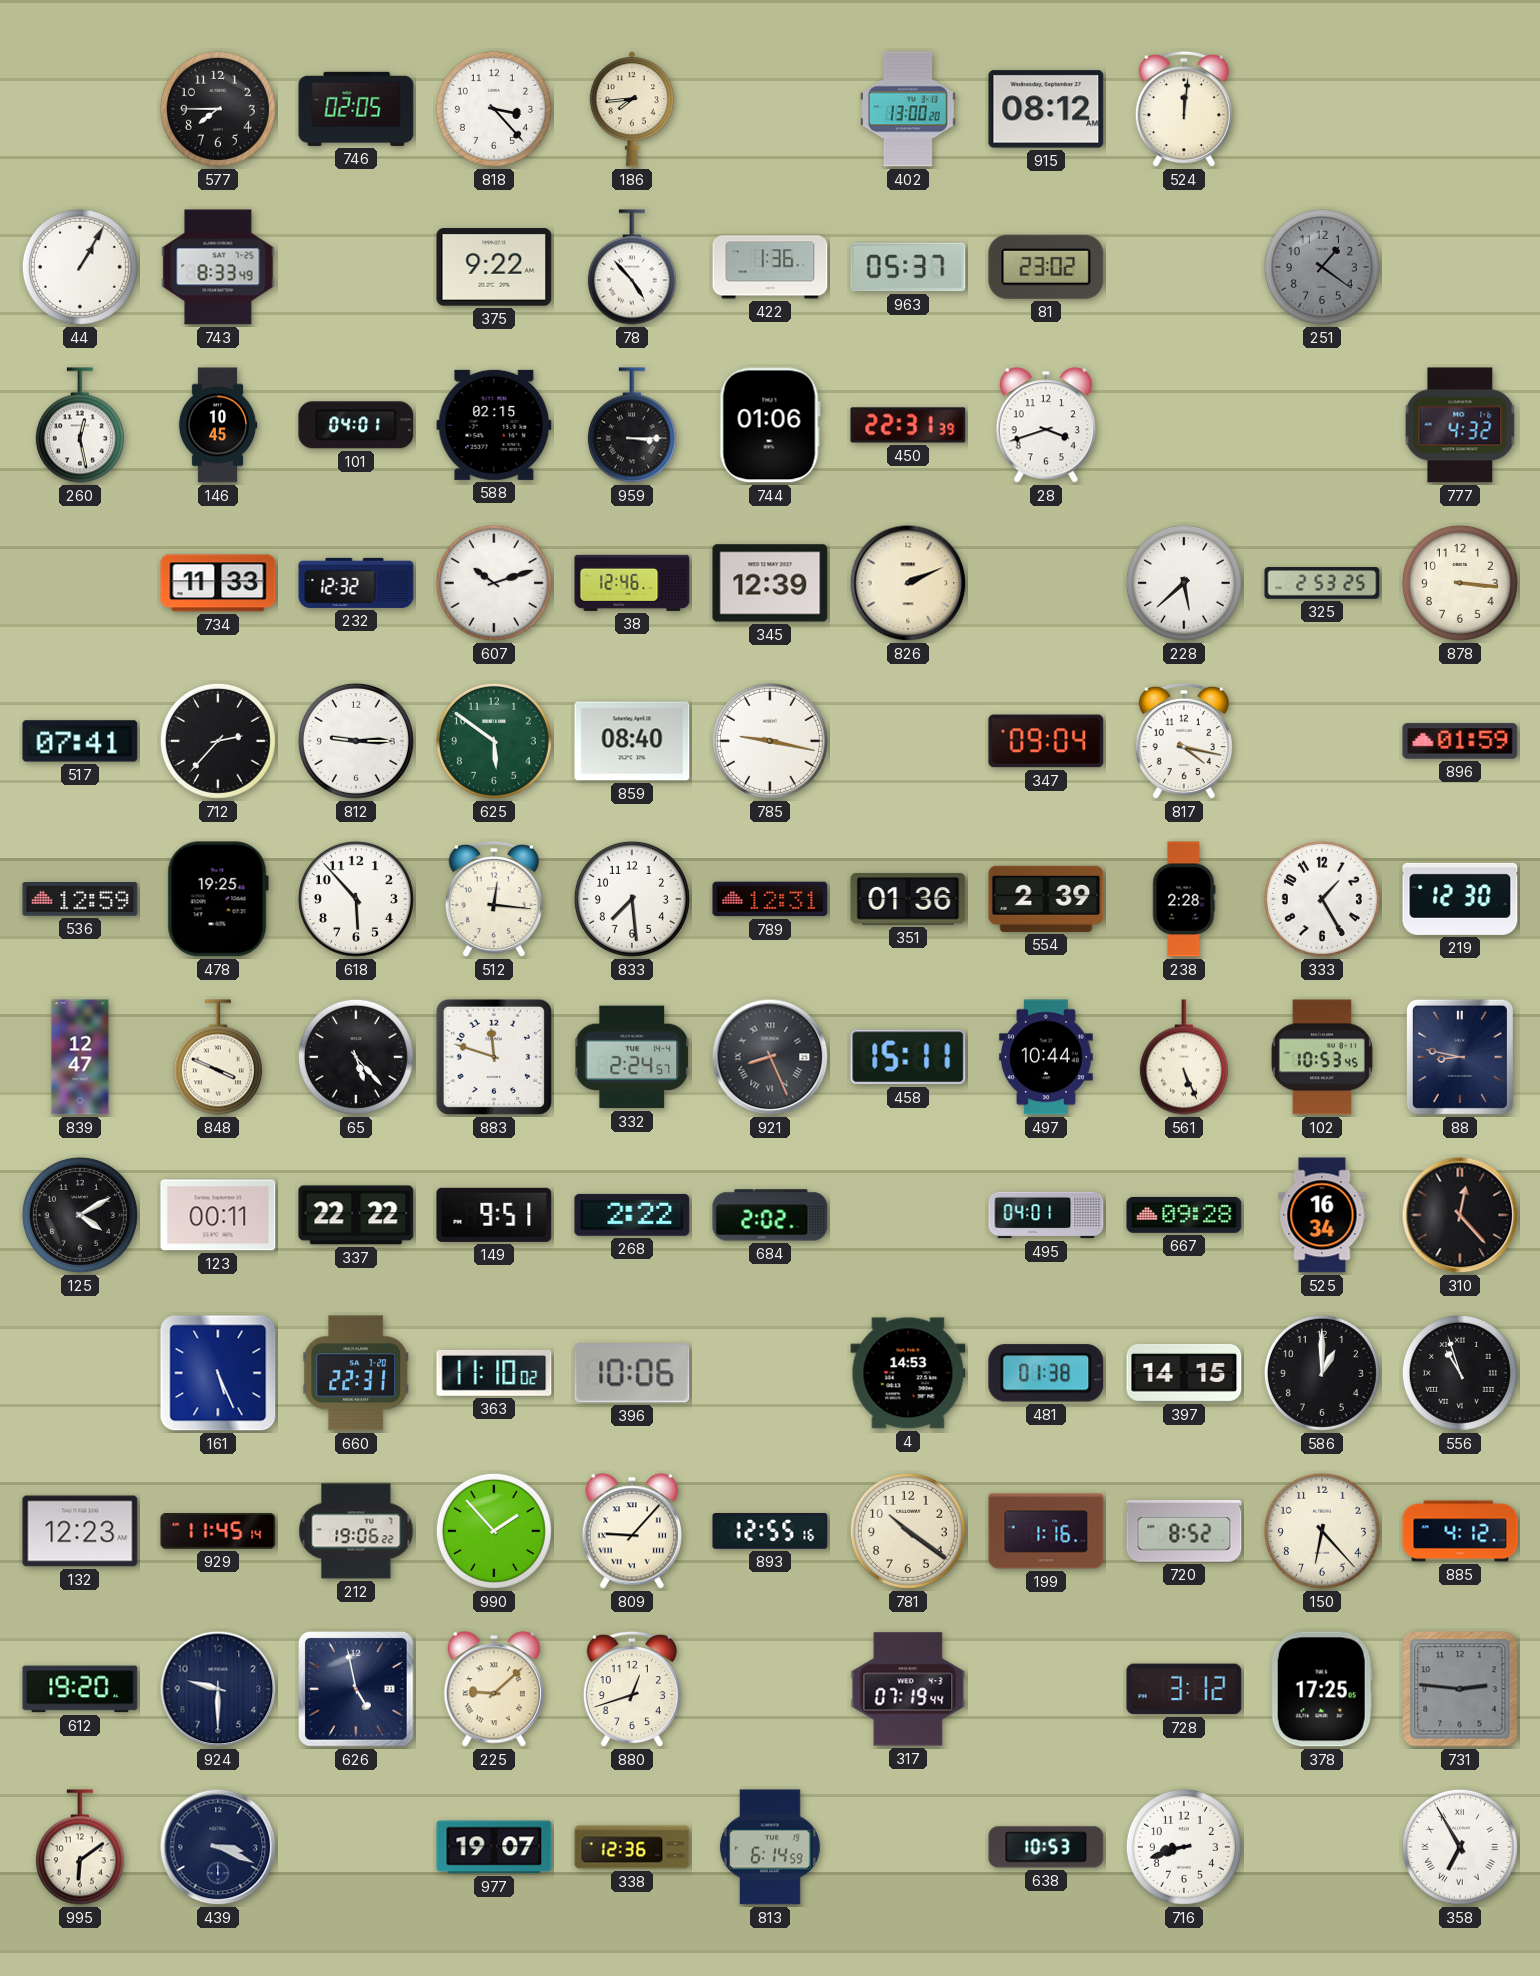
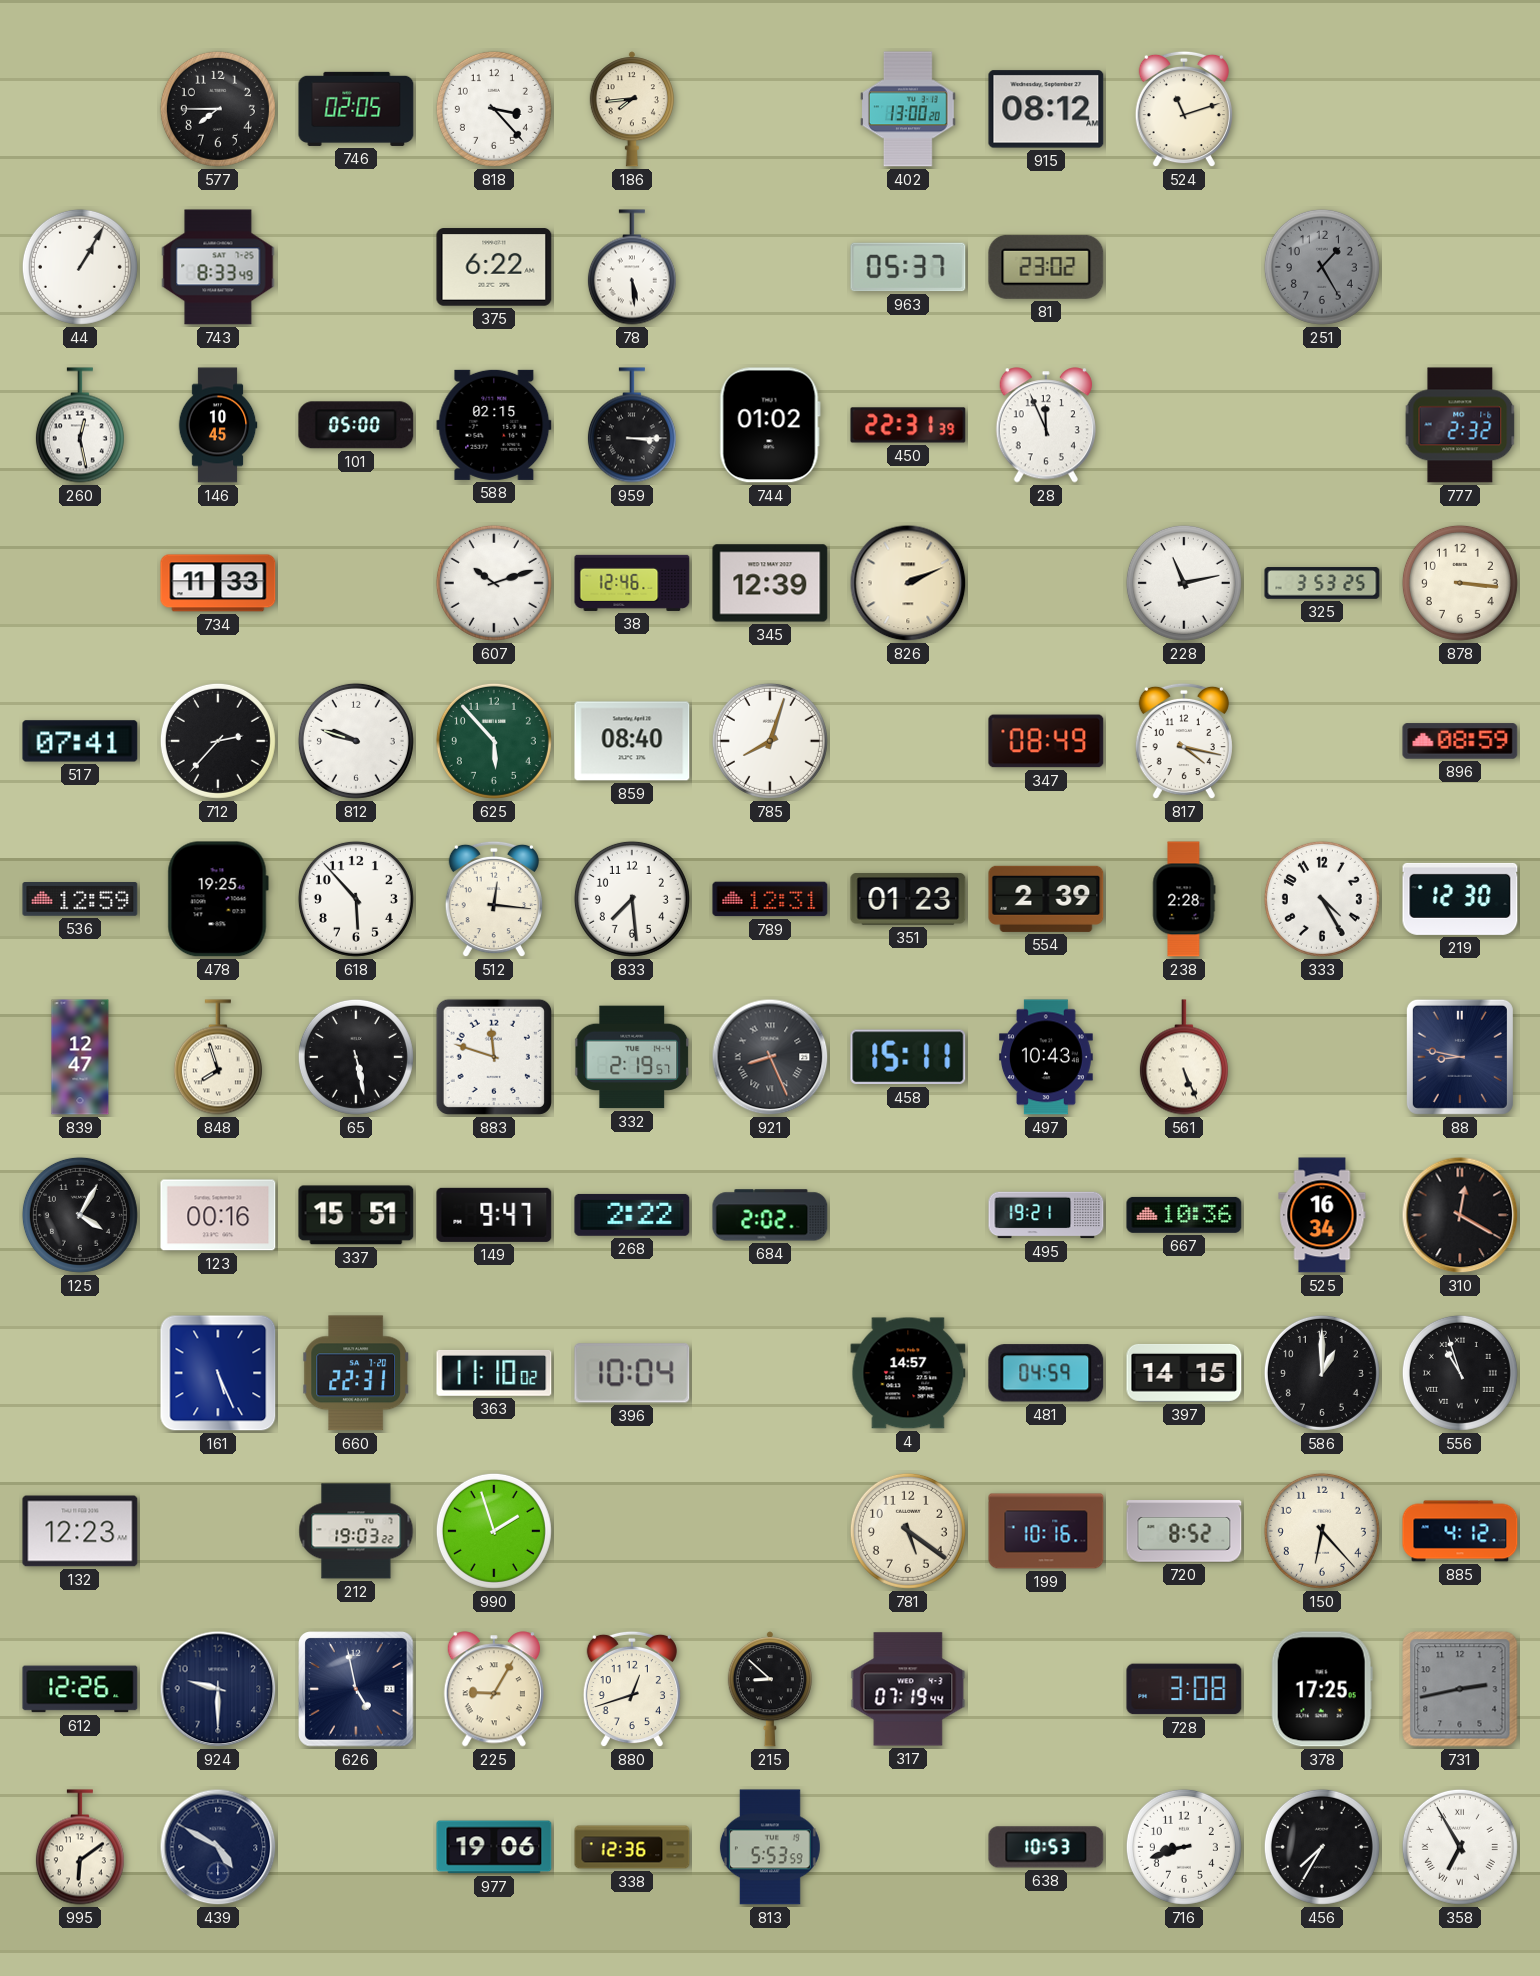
524: 12:01 -> 11:12
375: 9:22 -> 6:22
78: 4:53 -> 5:29
422: 1:36 -> none
251: 1:21 -> 1:25
101: 04:01 -> 05:00
744: 01:06 -> 01:02
28: 3:42 -> 11:56
777: 4:32 -> 2:32
232: 12:32 -> none
228: 5:38 -> 11:13
325: 2:53 -> 3:53
812: 9:15 -> 9:48
625: 5:51 -> 5:53
785: 9:17 -> 8:03
347: 09:04 -> 08:49
896: 01:59 -> 08:59
351: 01:36 -> 01:23
333: 1:25 -> 4:25
848: 3:49 -> 7:57
65: 5:23 -> 5:28
332: 2:24 -> 2:19
497: 10:44 -> 10:43
102: 10:53 -> none
125: 4:10 -> 4:05
123: 00:11 -> 00:16
337: 22:22 -> 15:51
149: 9:51 -> 9:47
495: 04:01 -> 19:21
667: 09:28 -> 10:36
310: 12:23 -> 12:20
396: 10:06 -> 10:04
4: 14:53 -> 14:57
481: 01:38 -> 04:59
929: 11:45 -> none
212: 19:06 -> 19:03
990: 1:53 -> 1:57
809: 9:07 -> none
893: 12:55 -> none
781: 10:21 -> 5:21
199: 1:16 -> 10:16
612: 19:20 -> 12:26
225: 9:08 -> 9:05
215: none -> 8:52
728: 3:12 -> 3:08
731: 2:46 -> 2:43
439: 3:19 -> 4:50
977: 19:07 -> 19:06
813: 6:14 -> 5:53
456: none -> 7:35
